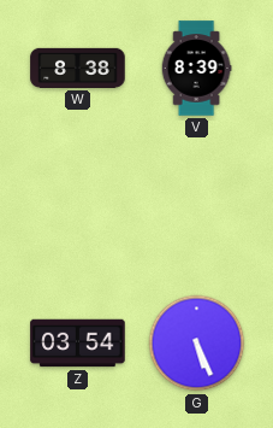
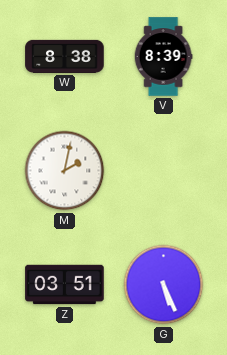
M: none -> 2:02
Z: 03:54 -> 03:51
